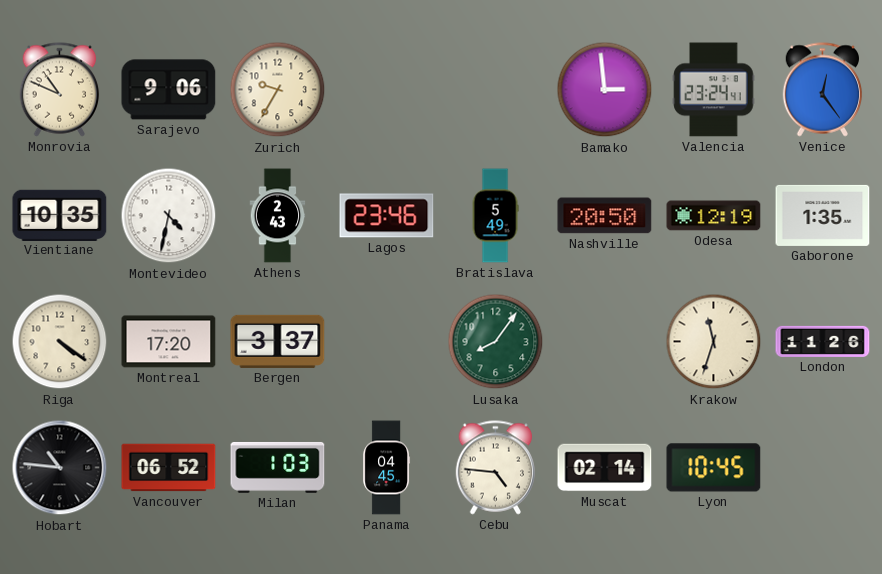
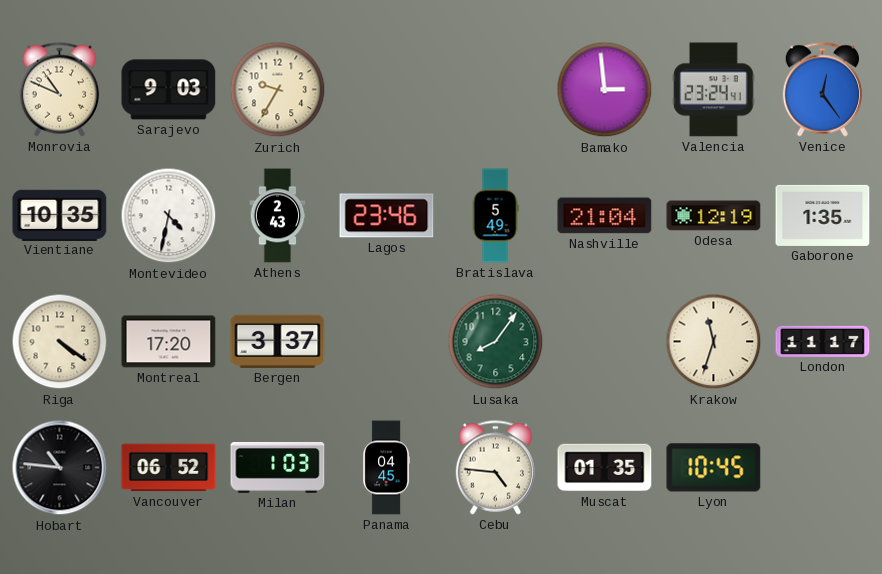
Sarajevo: 9:06 -> 9:03
Nashville: 20:50 -> 21:04
London: 11:26 -> 11:17
Muscat: 02:14 -> 01:35
